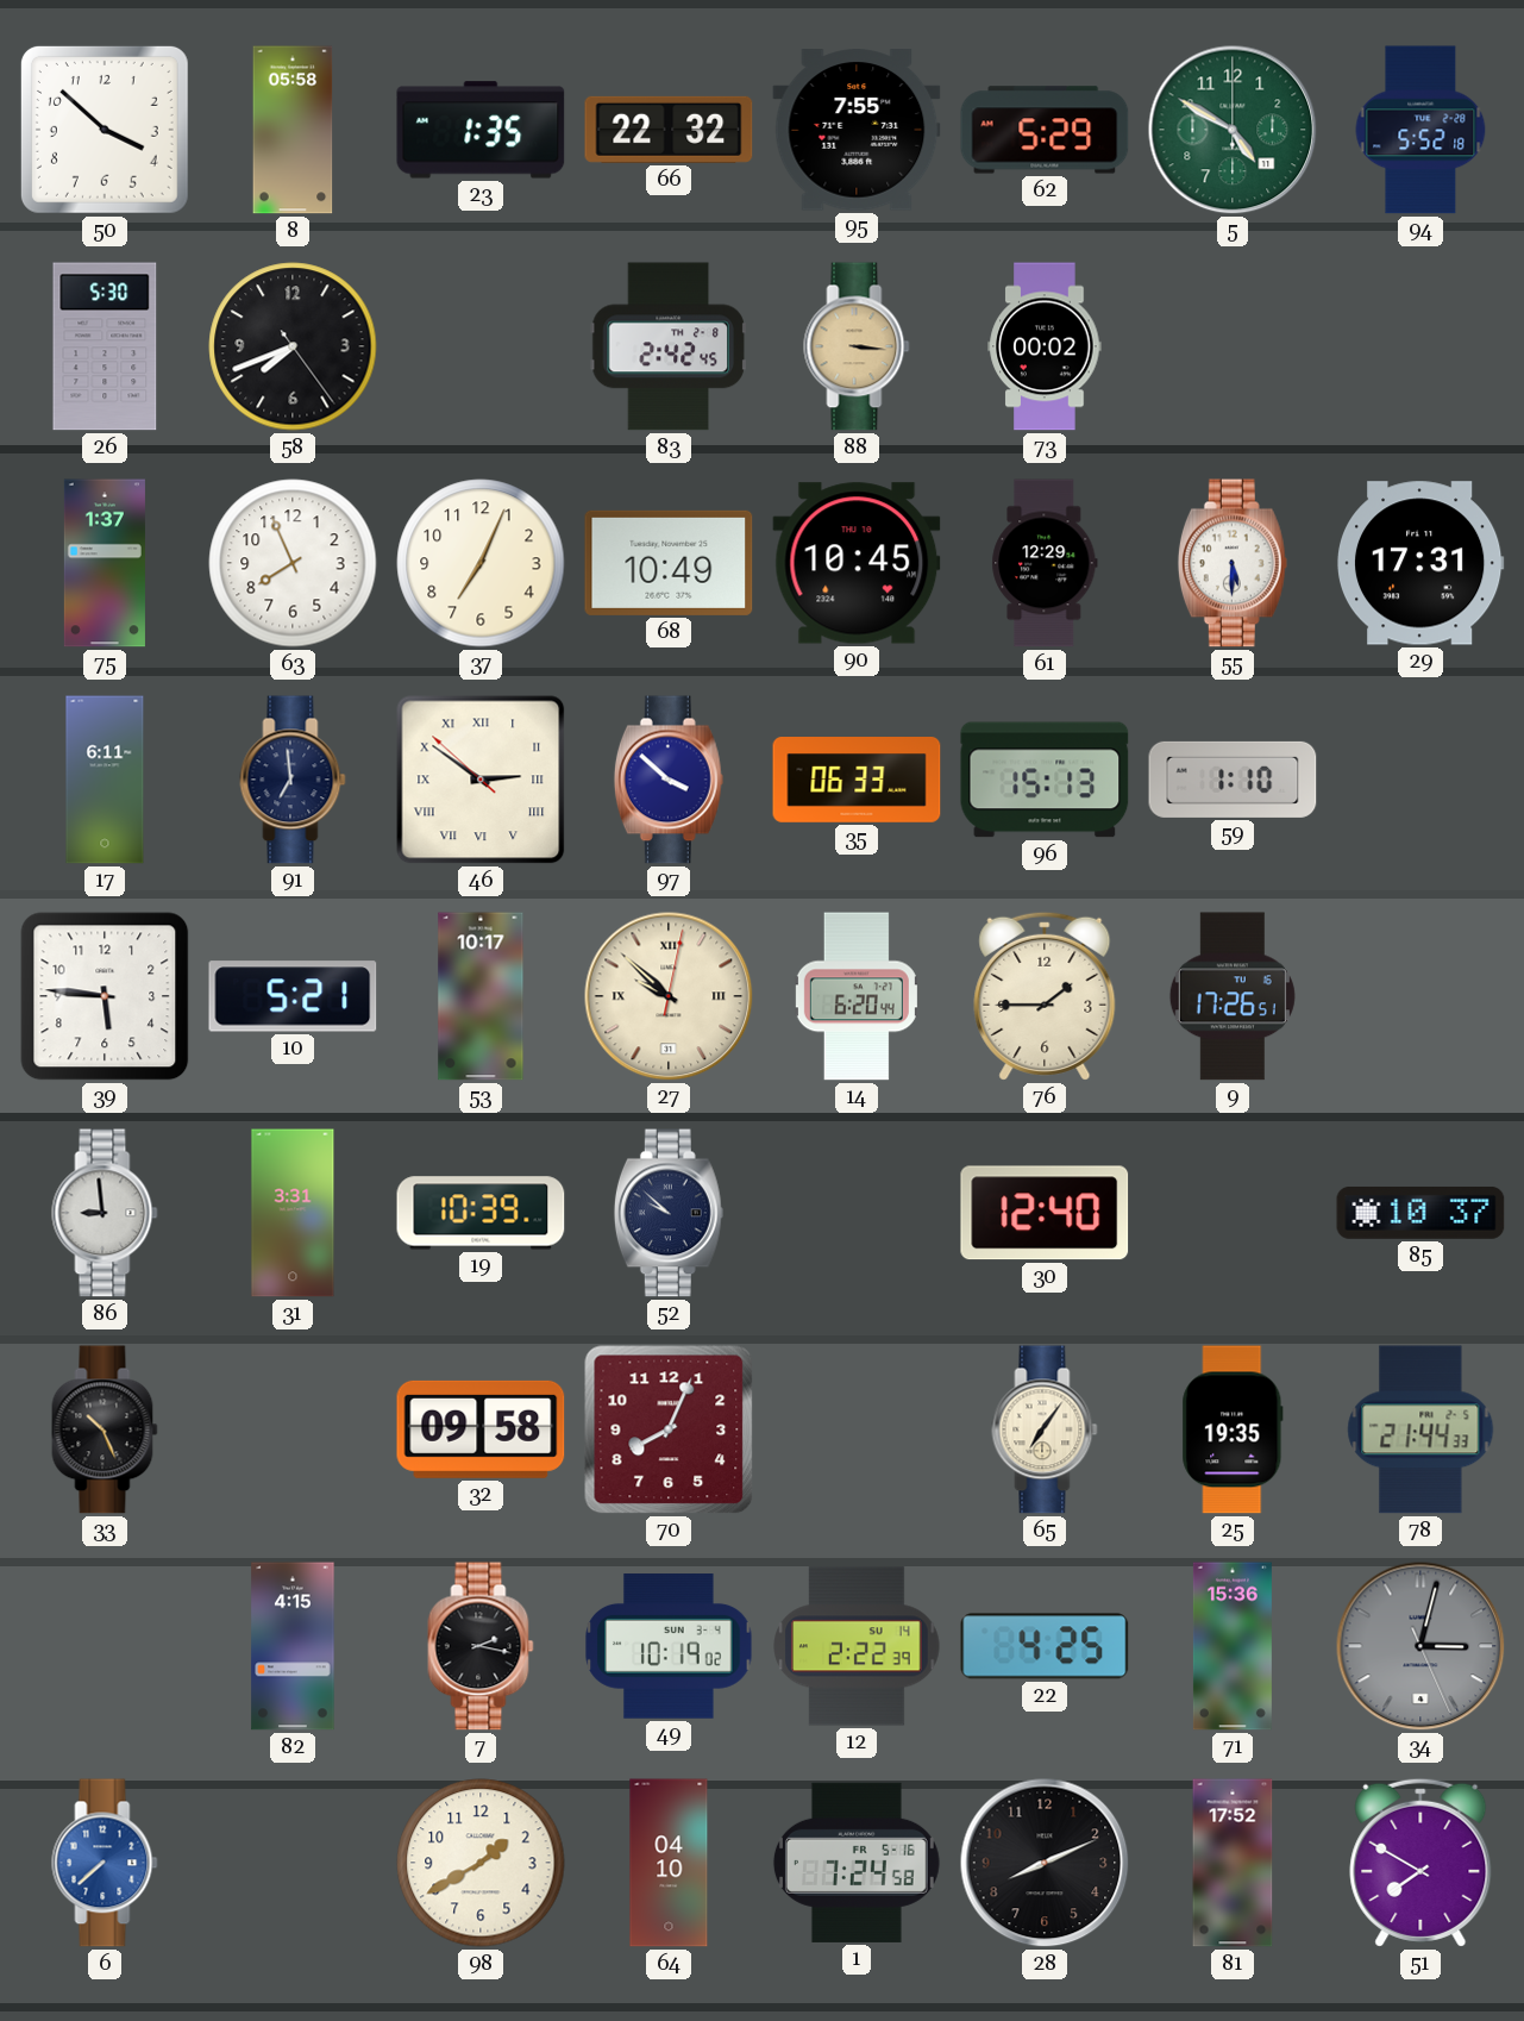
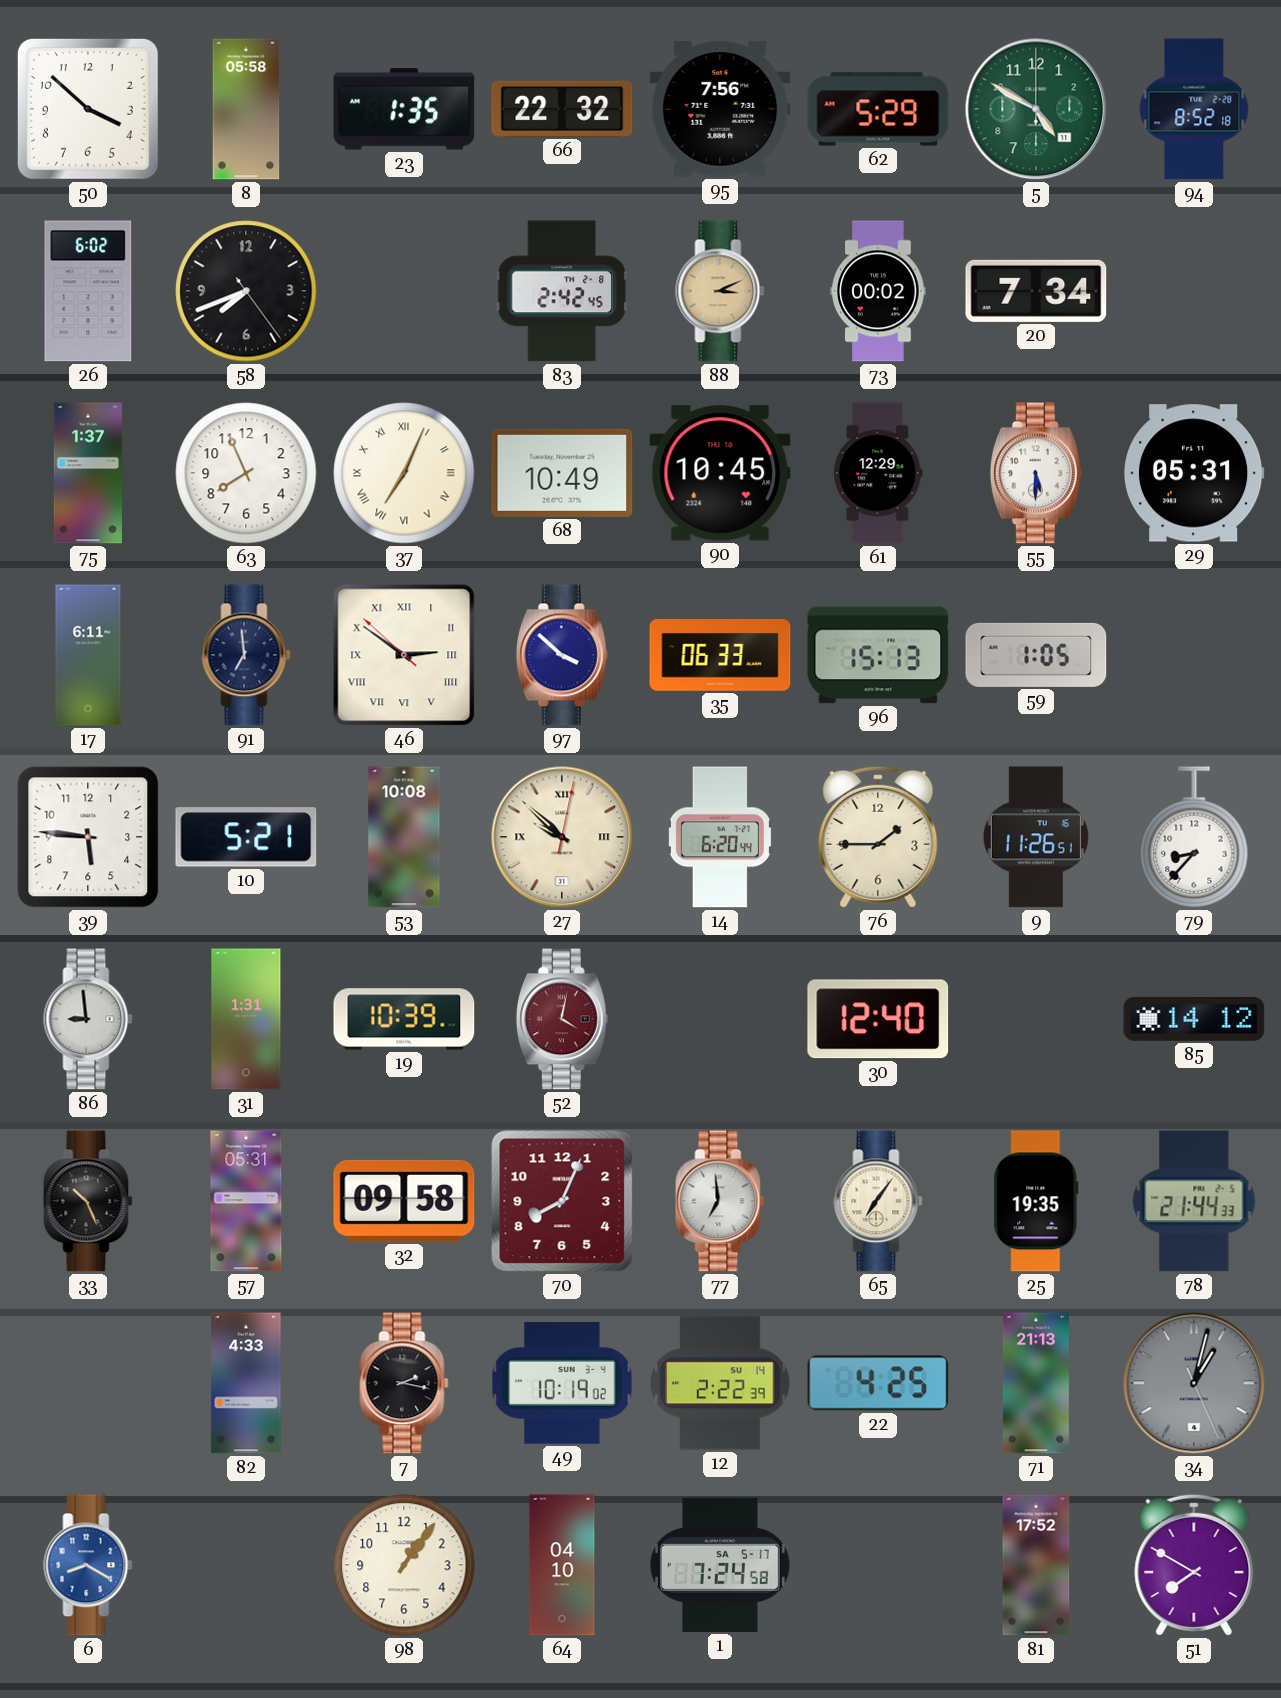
95: 7:55 -> 7:56
94: 5:52 -> 8:52
26: 5:30 -> 6:02
88: 3:16 -> 3:11
20: none -> 7:34
37 numerals: Arabic -> Roman
29: 17:31 -> 05:31
59: 1:10 -> 1:05
53: 10:17 -> 10:08
9: 17:26 -> 11:26
79: none -> 8:37
31: 3:31 -> 1:31
52: 9:52 -> 4:02
52 dial: navy -> burgundy
85: 10:37 -> 14:12
57: none -> 05:31
77: none -> 6:59
82: 4:15 -> 4:33
71: 15:36 -> 21:13
34: 3:02 -> 1:02
6: 7:38 -> 8:20
98: 1:40 -> 1:06
1 date: FR 5-16 -> SA 5-17
28: 8:11 -> none
